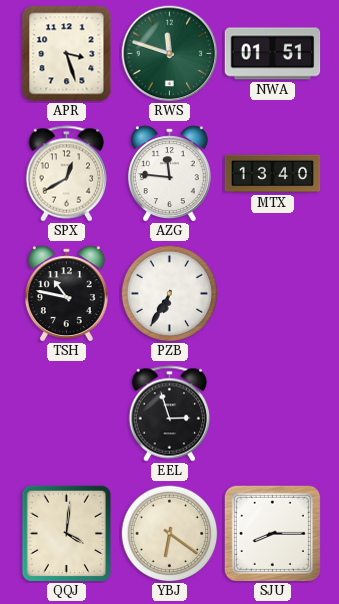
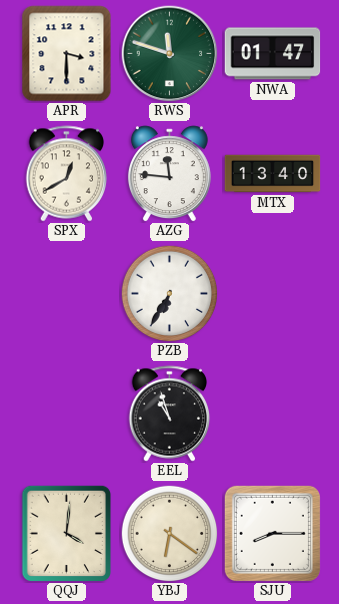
APR: 3:27 -> 3:30
NWA: 01:51 -> 01:47
TSH: 10:47 -> none
EEL: 2:57 -> 10:57
